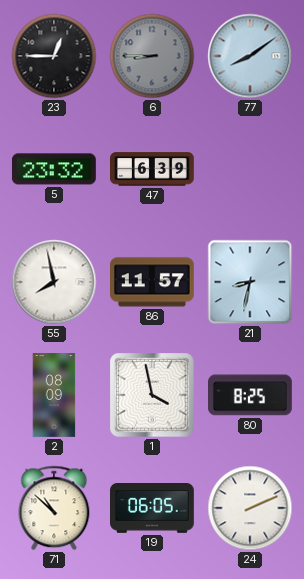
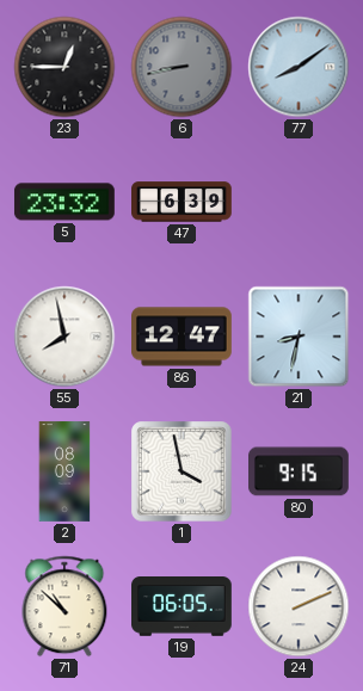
6: 8:45 -> 8:43
86: 11:57 -> 12:47
80: 8:25 -> 9:15
